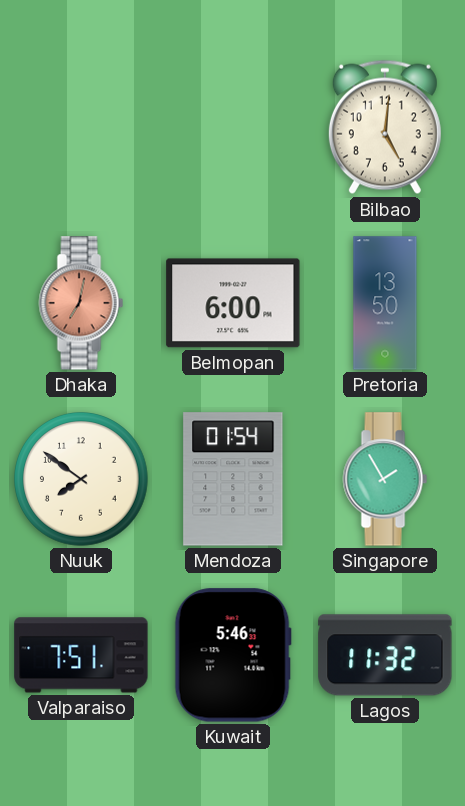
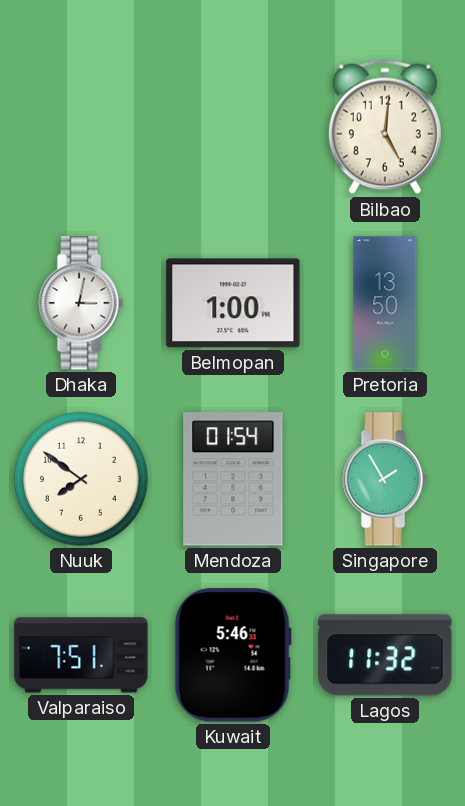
Dhaka: 7:02 -> 3:02
Dhaka dial: salmon -> white
Belmopan: 6:00 -> 1:00
